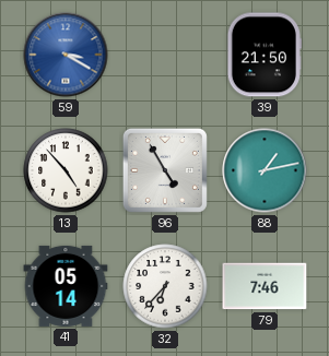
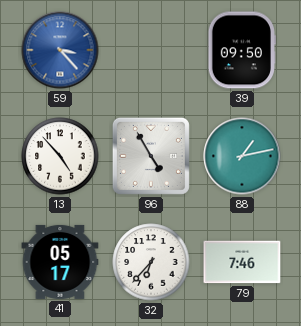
59: 3:20 -> 3:23
39: 21:50 -> 09:50
41: 05:14 -> 05:17
